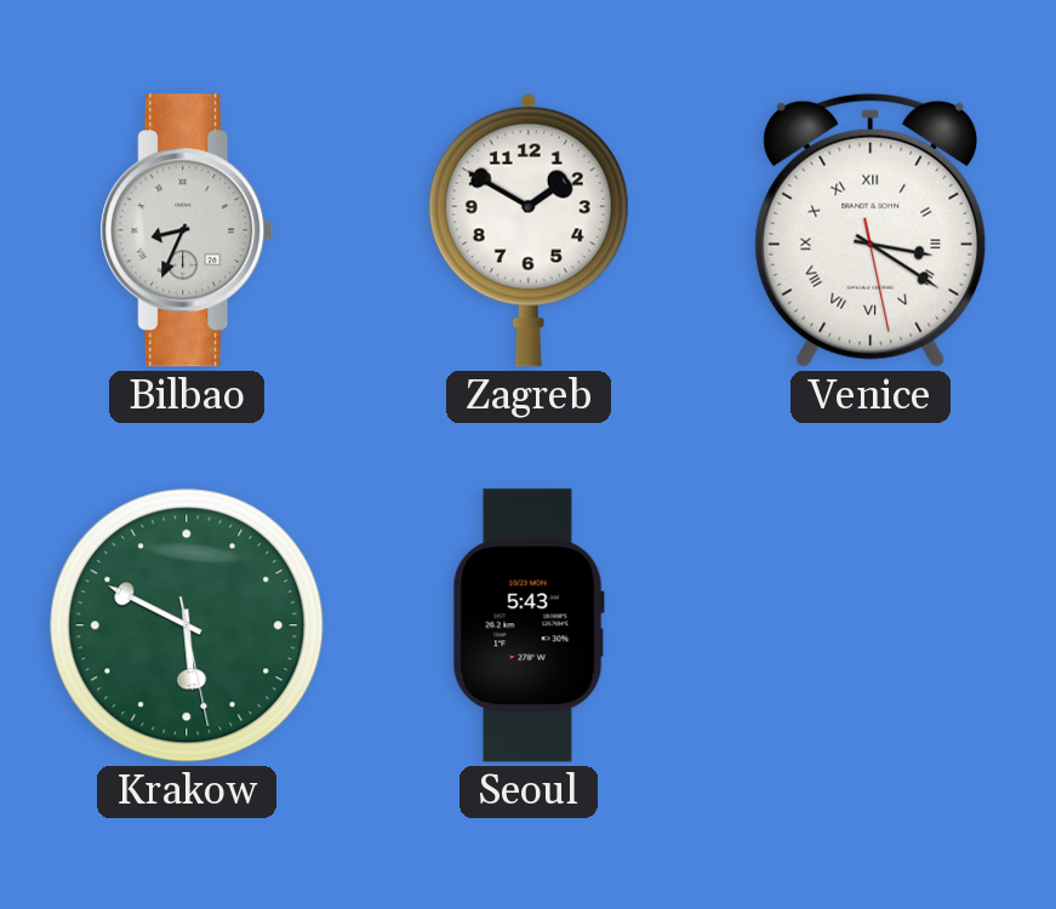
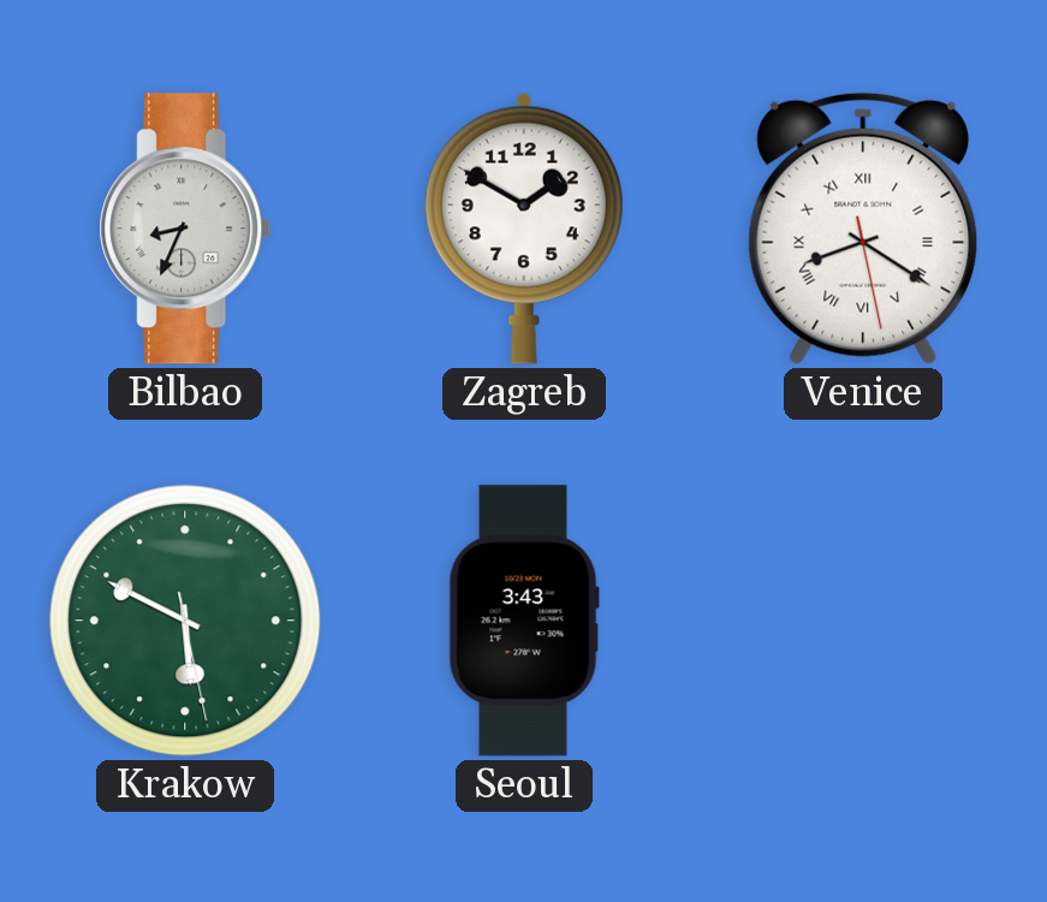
Venice: 3:20 -> 8:20
Seoul: 5:43 -> 3:43
